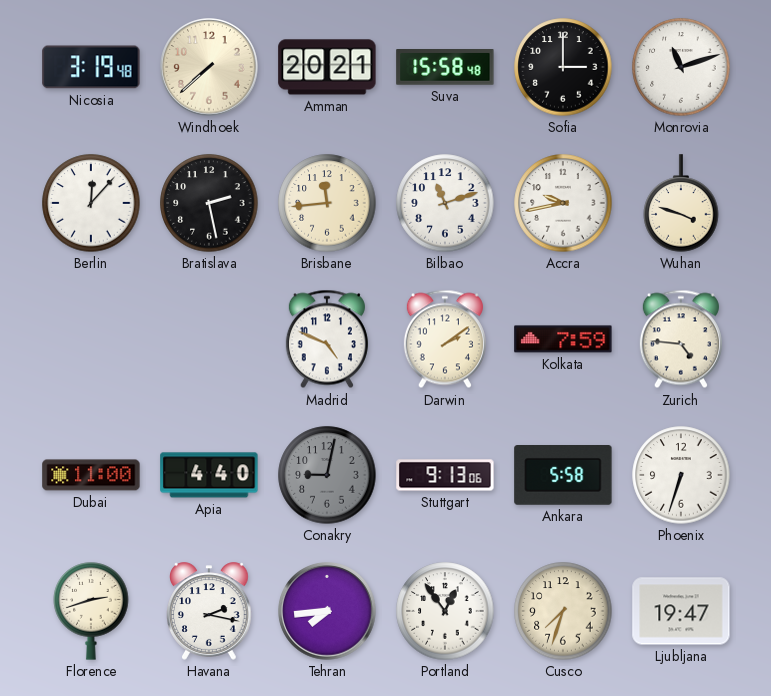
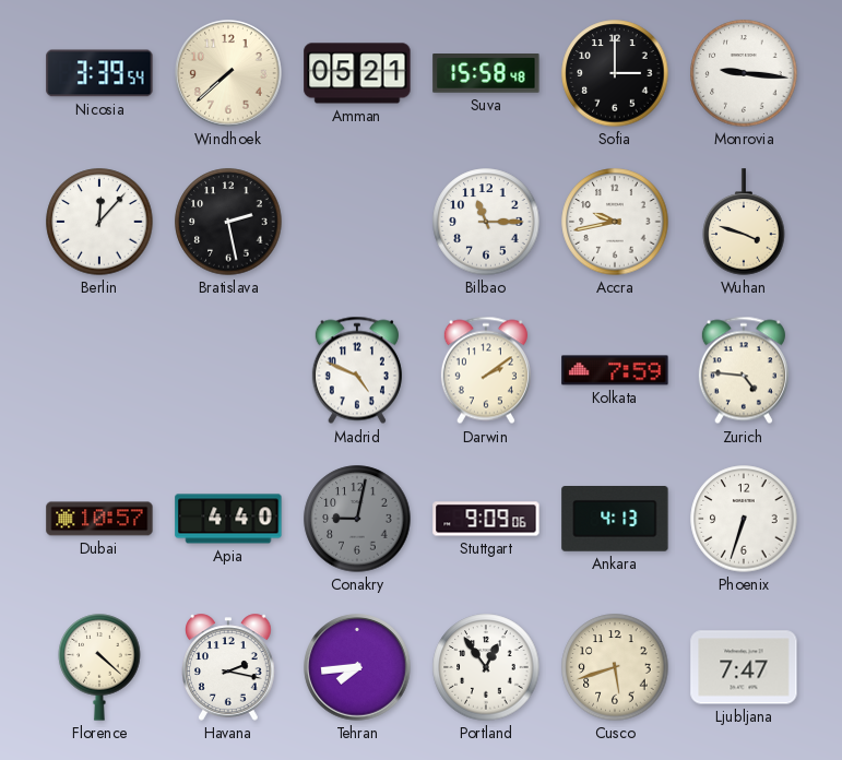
Nicosia: 3:19 -> 3:39
Amman: 20:21 -> 05:21
Monrovia: 11:12 -> 9:16
Brisbane: 11:44 -> none
Bilbao: 11:12 -> 11:15
Dubai: 11:00 -> 10:57
Stuttgart: 9:13 -> 9:09
Ankara: 5:58 -> 4:13
Florence: 2:42 -> 4:22
Cusco: 7:33 -> 5:42
Ljubljana: 19:47 -> 7:47
